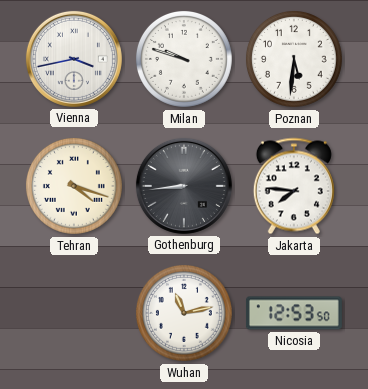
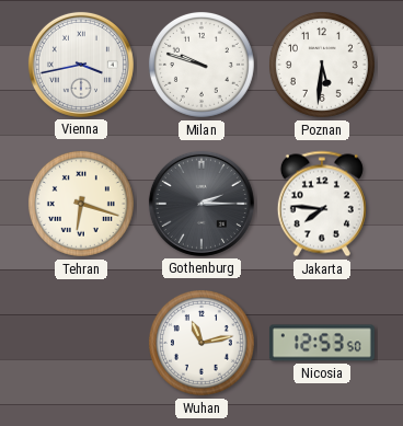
Tehran: 4:18 -> 6:18
Gothenburg: 8:44 -> 2:15
